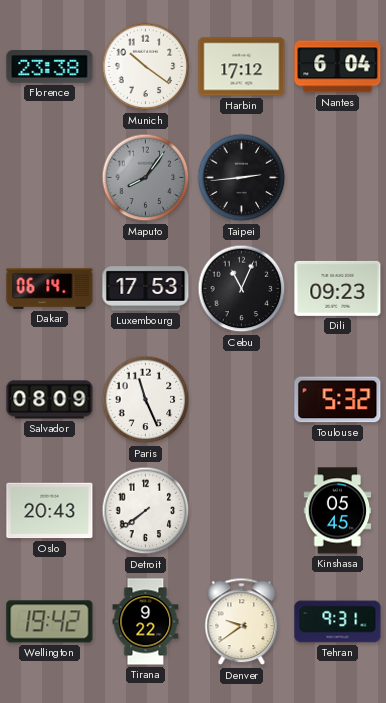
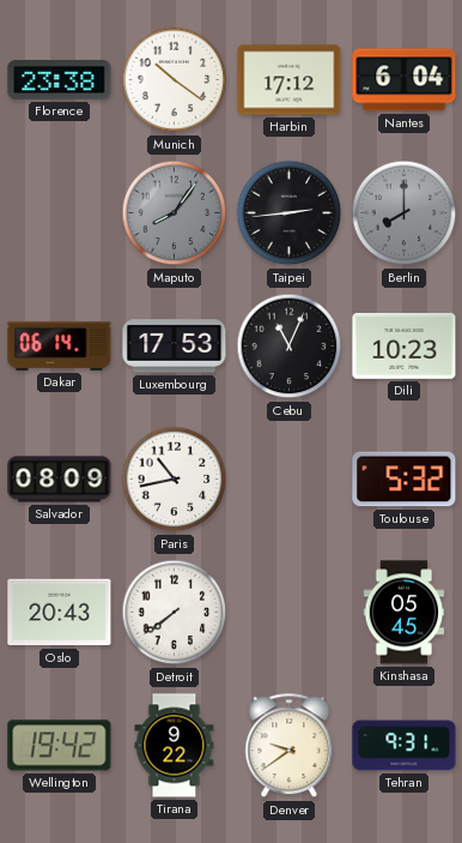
Berlin: none -> 8:00
Dili: 09:23 -> 10:23
Paris: 11:26 -> 10:43
